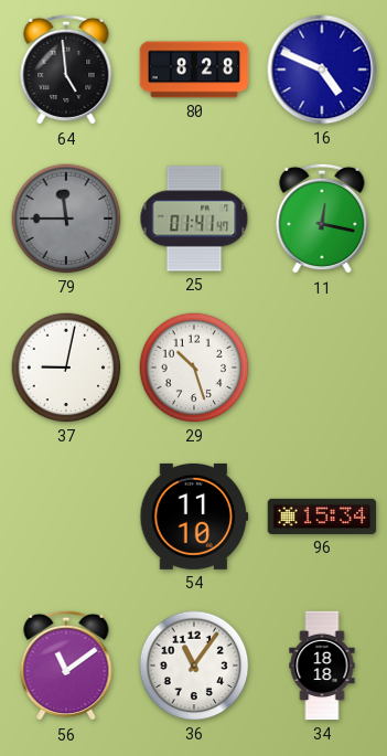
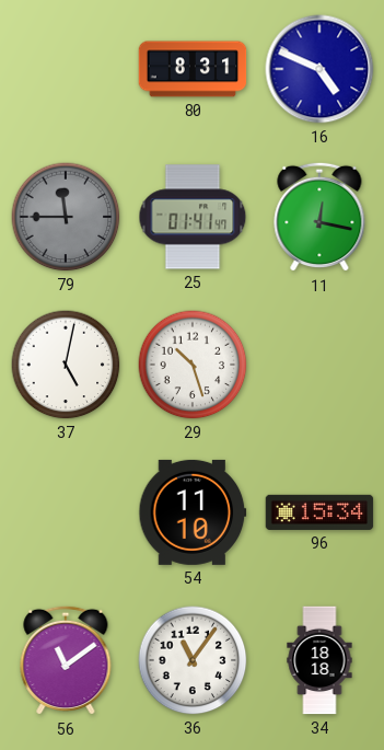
64: 4:59 -> none
80: 8:28 -> 8:31
37: 9:02 -> 5:02
